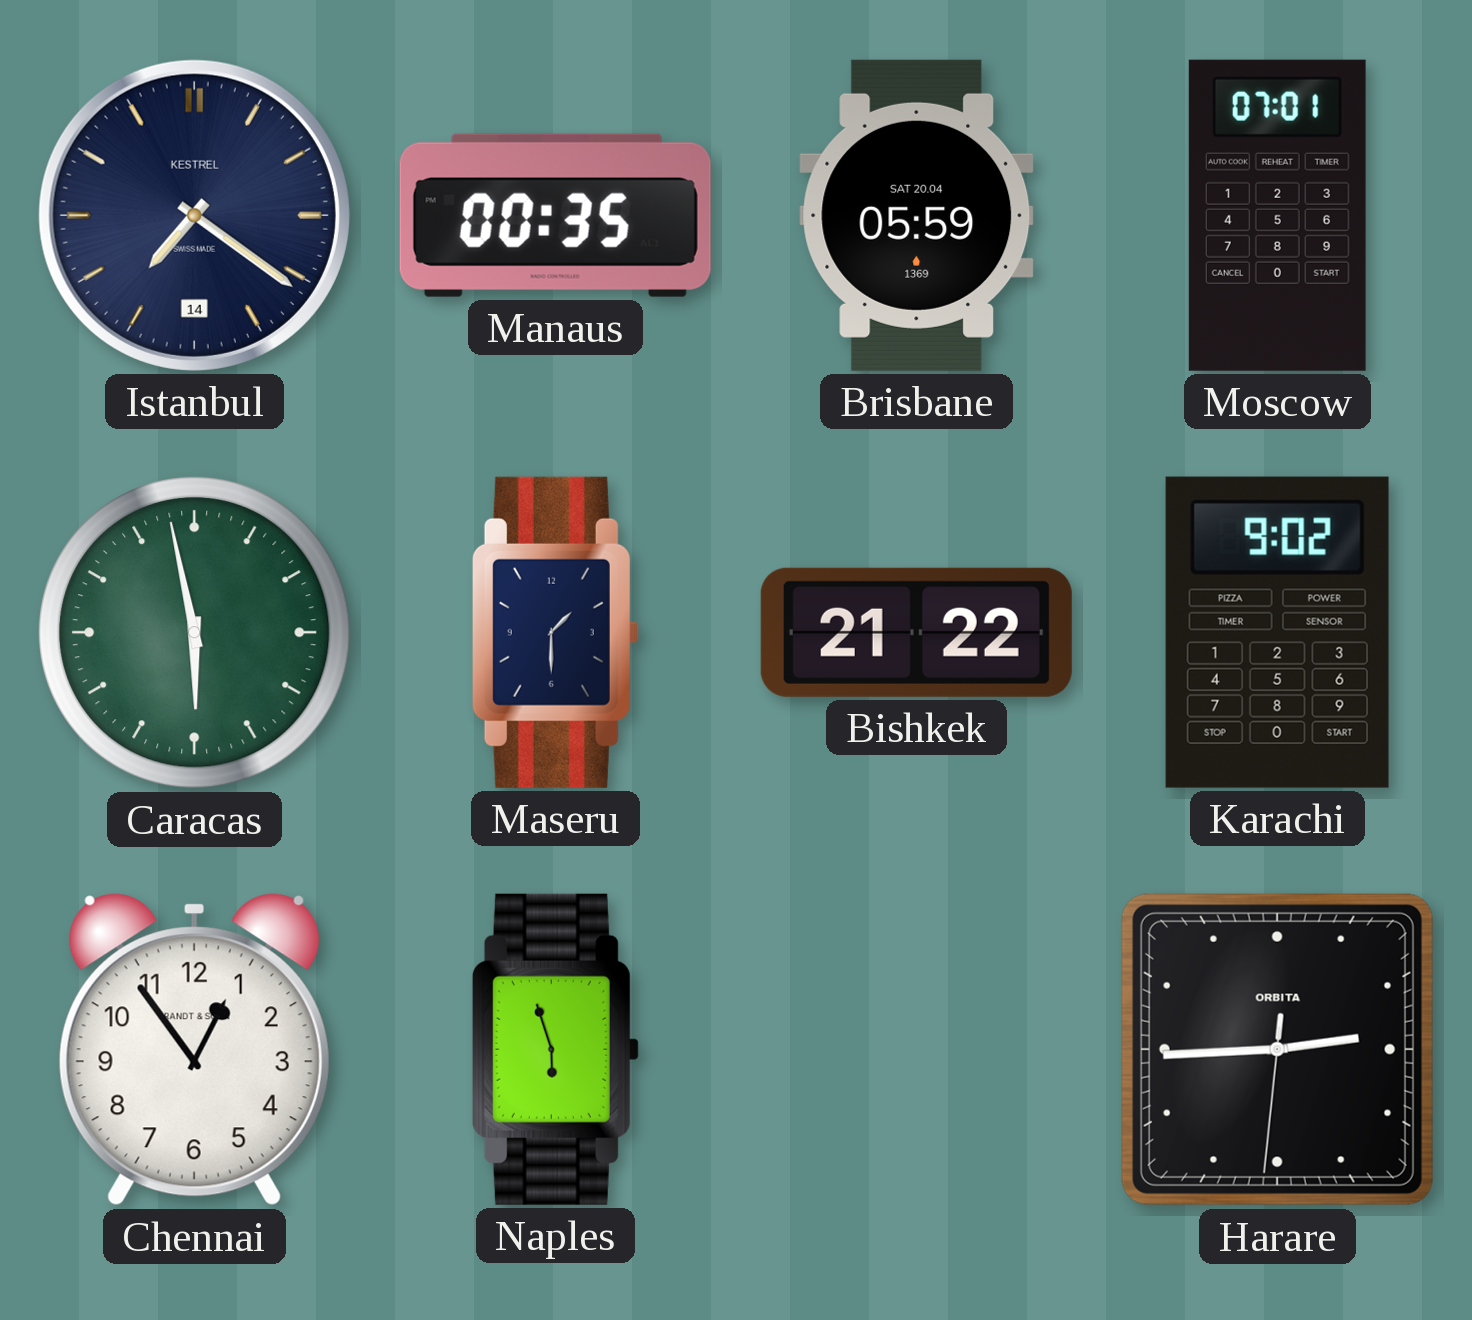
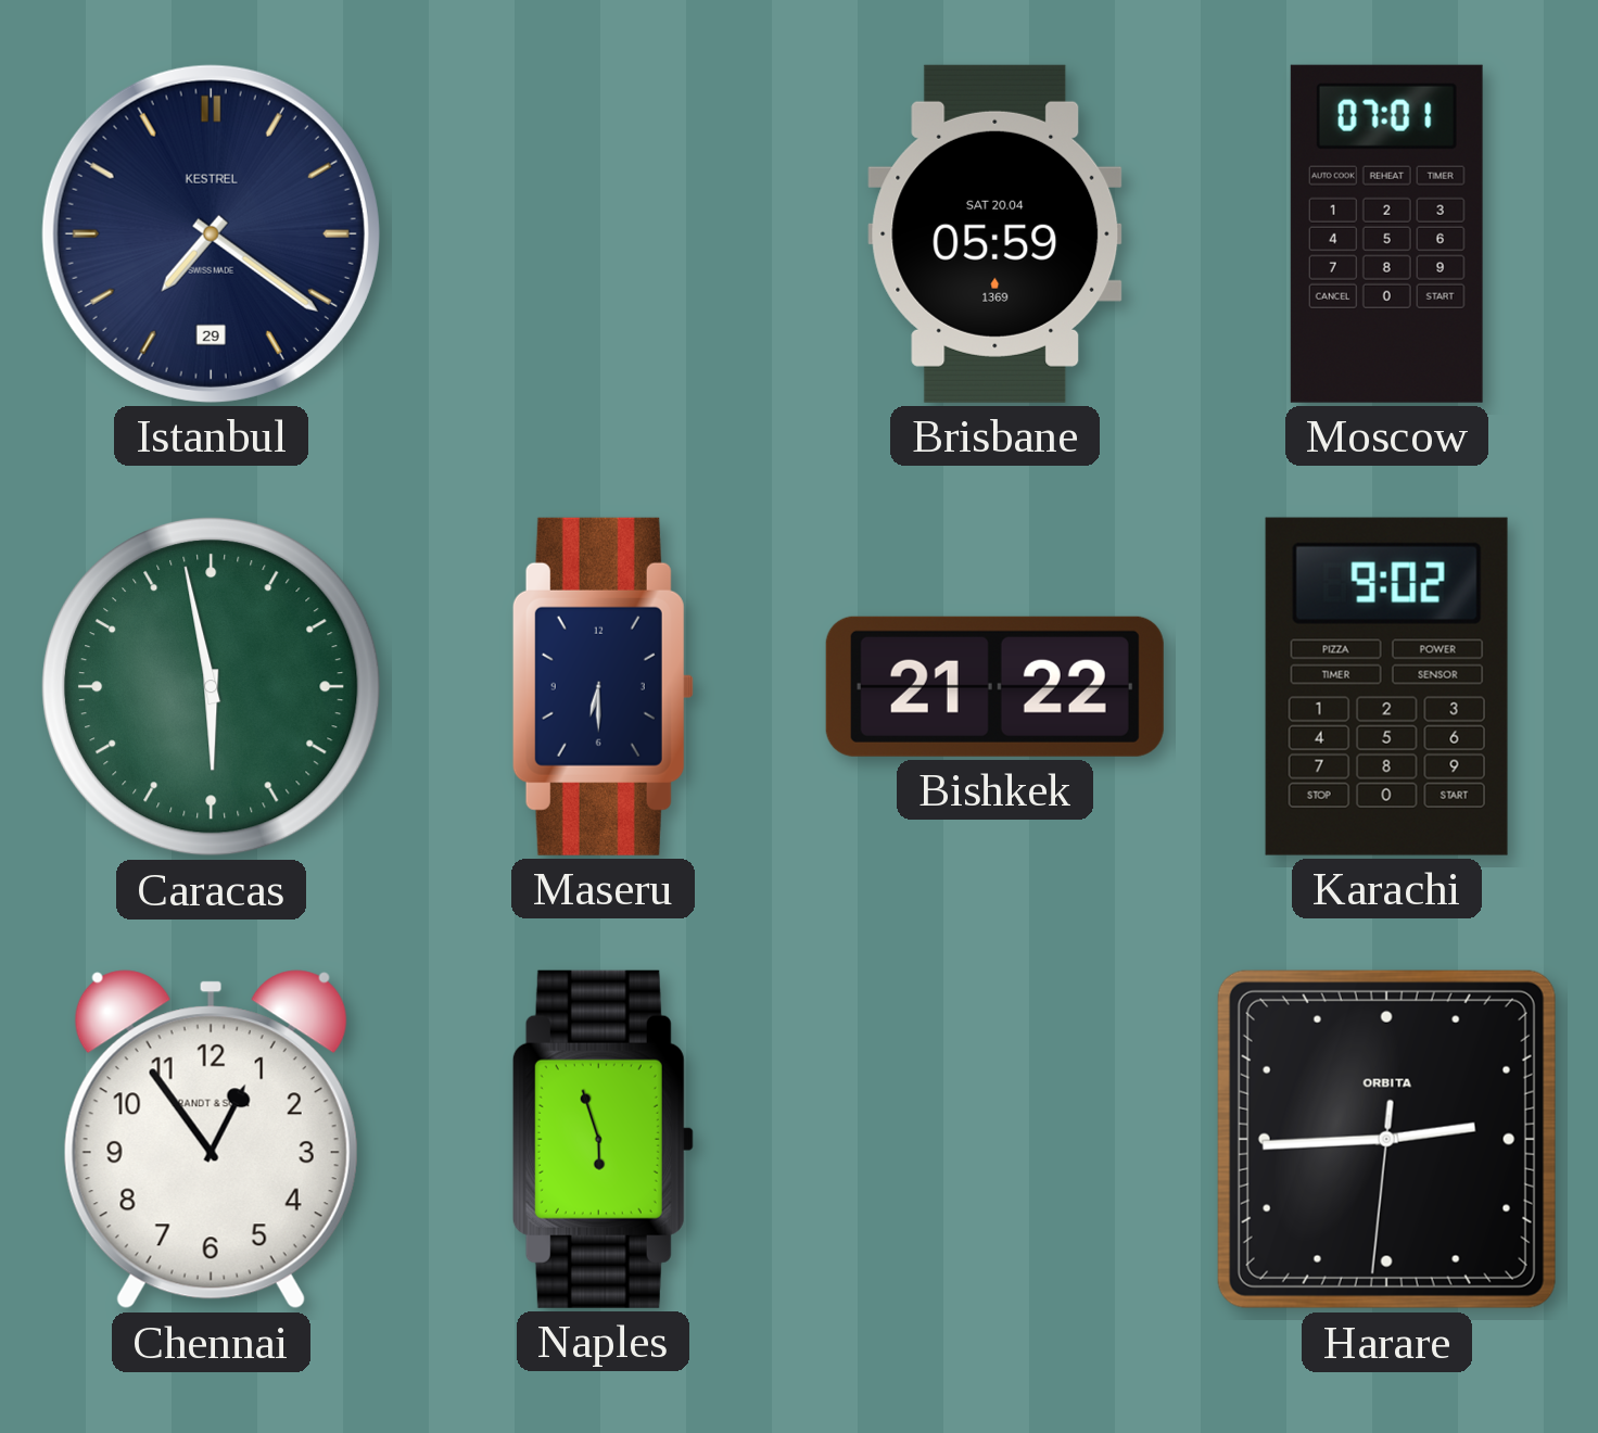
Istanbul date: 14 -> 29
Manaus: 00:35 -> none
Maseru: 1:30 -> 6:30
